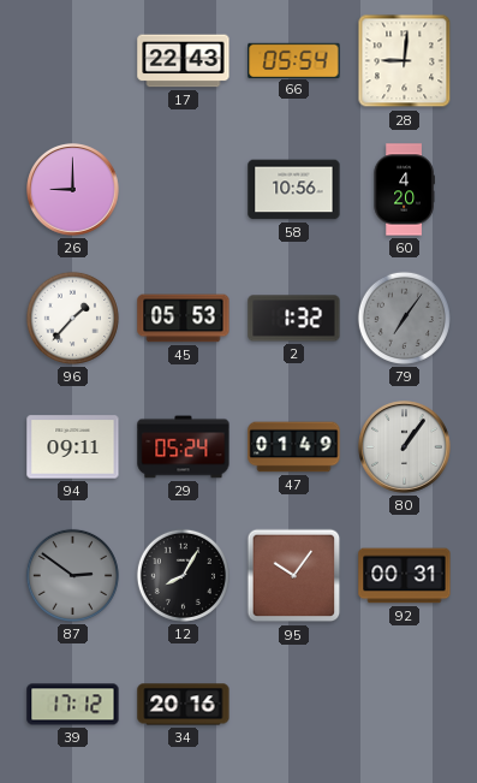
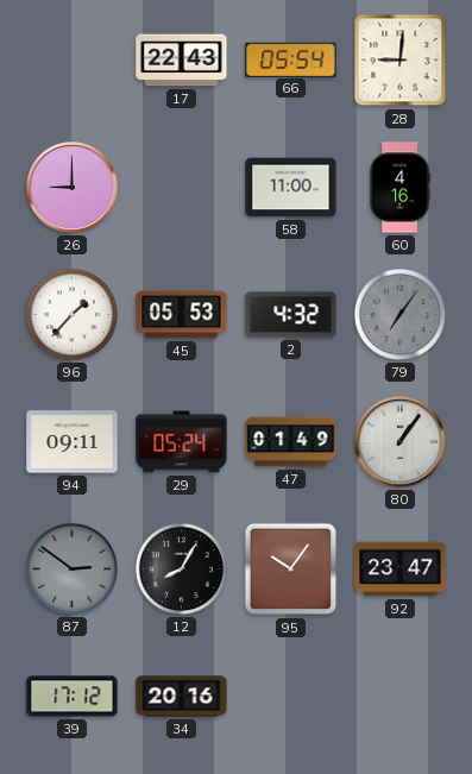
58: 10:56 -> 11:00
60: 4:20 -> 4:16
2: 1:32 -> 4:32
92: 00:31 -> 23:47
